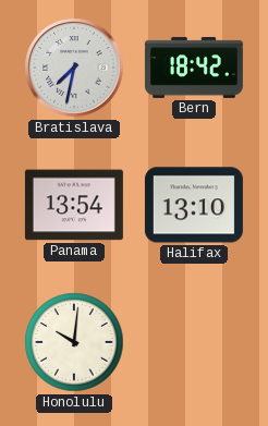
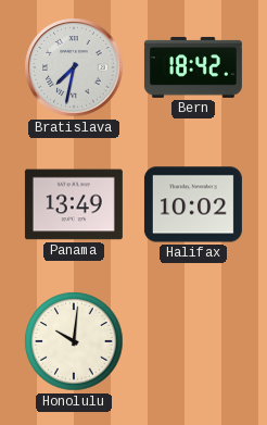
Panama: 13:54 -> 13:49
Halifax: 13:10 -> 10:02
